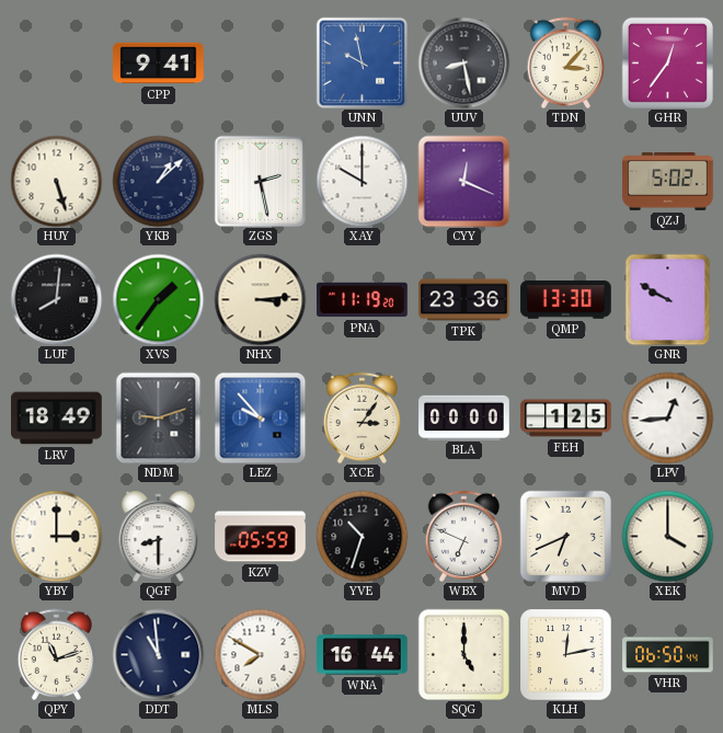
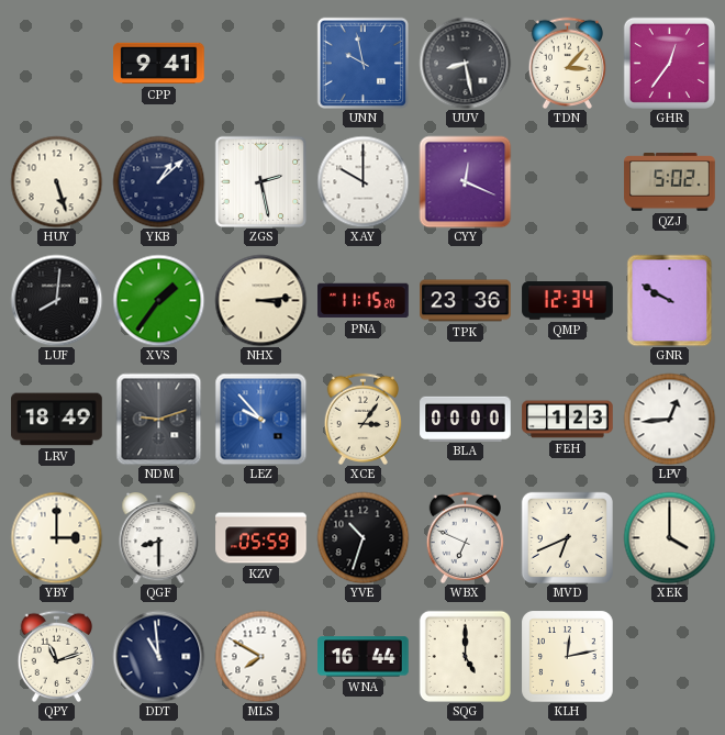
PNA: 11:19 -> 11:15
QMP: 13:30 -> 12:34
FEH: 1:25 -> 1:23
VHR: 06:50 -> none
